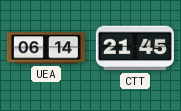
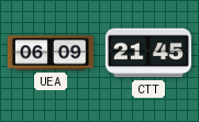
UEA: 06:14 -> 06:09
